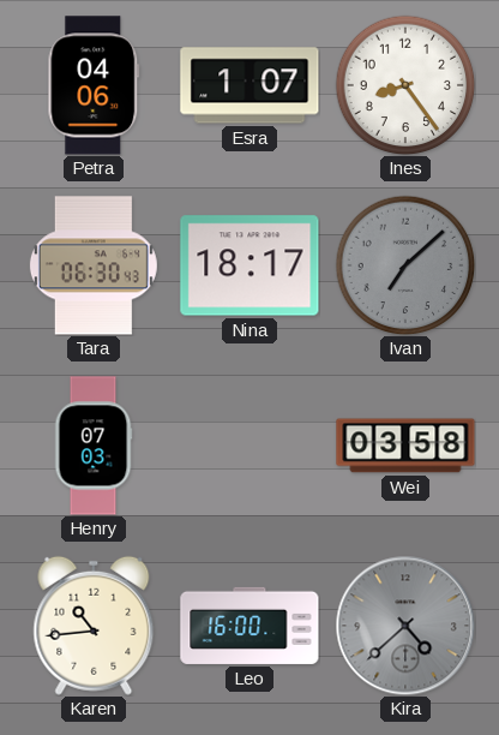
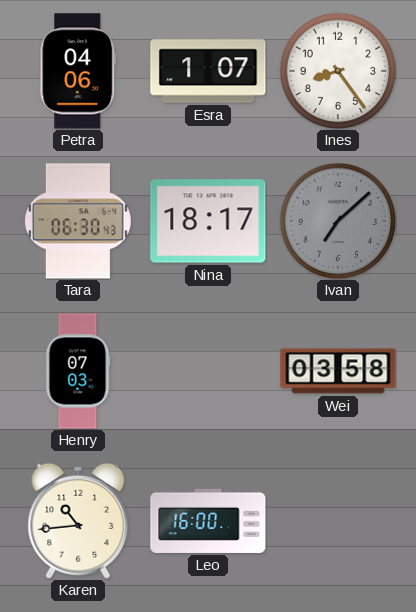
Kira: 4:38 -> none
